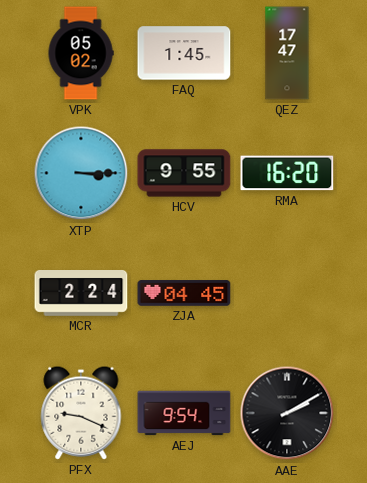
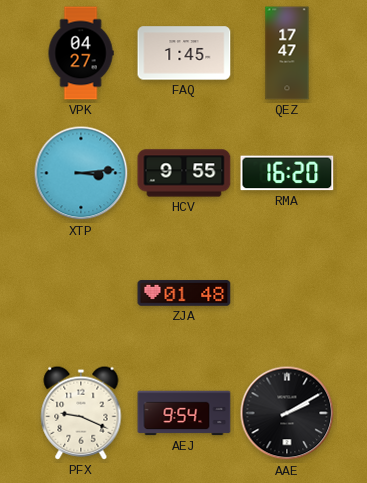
VPK: 05:02 -> 04:27
XTP: 3:15 -> 3:14
MCR: 2:24 -> none
ZJA: 04:45 -> 01:48
